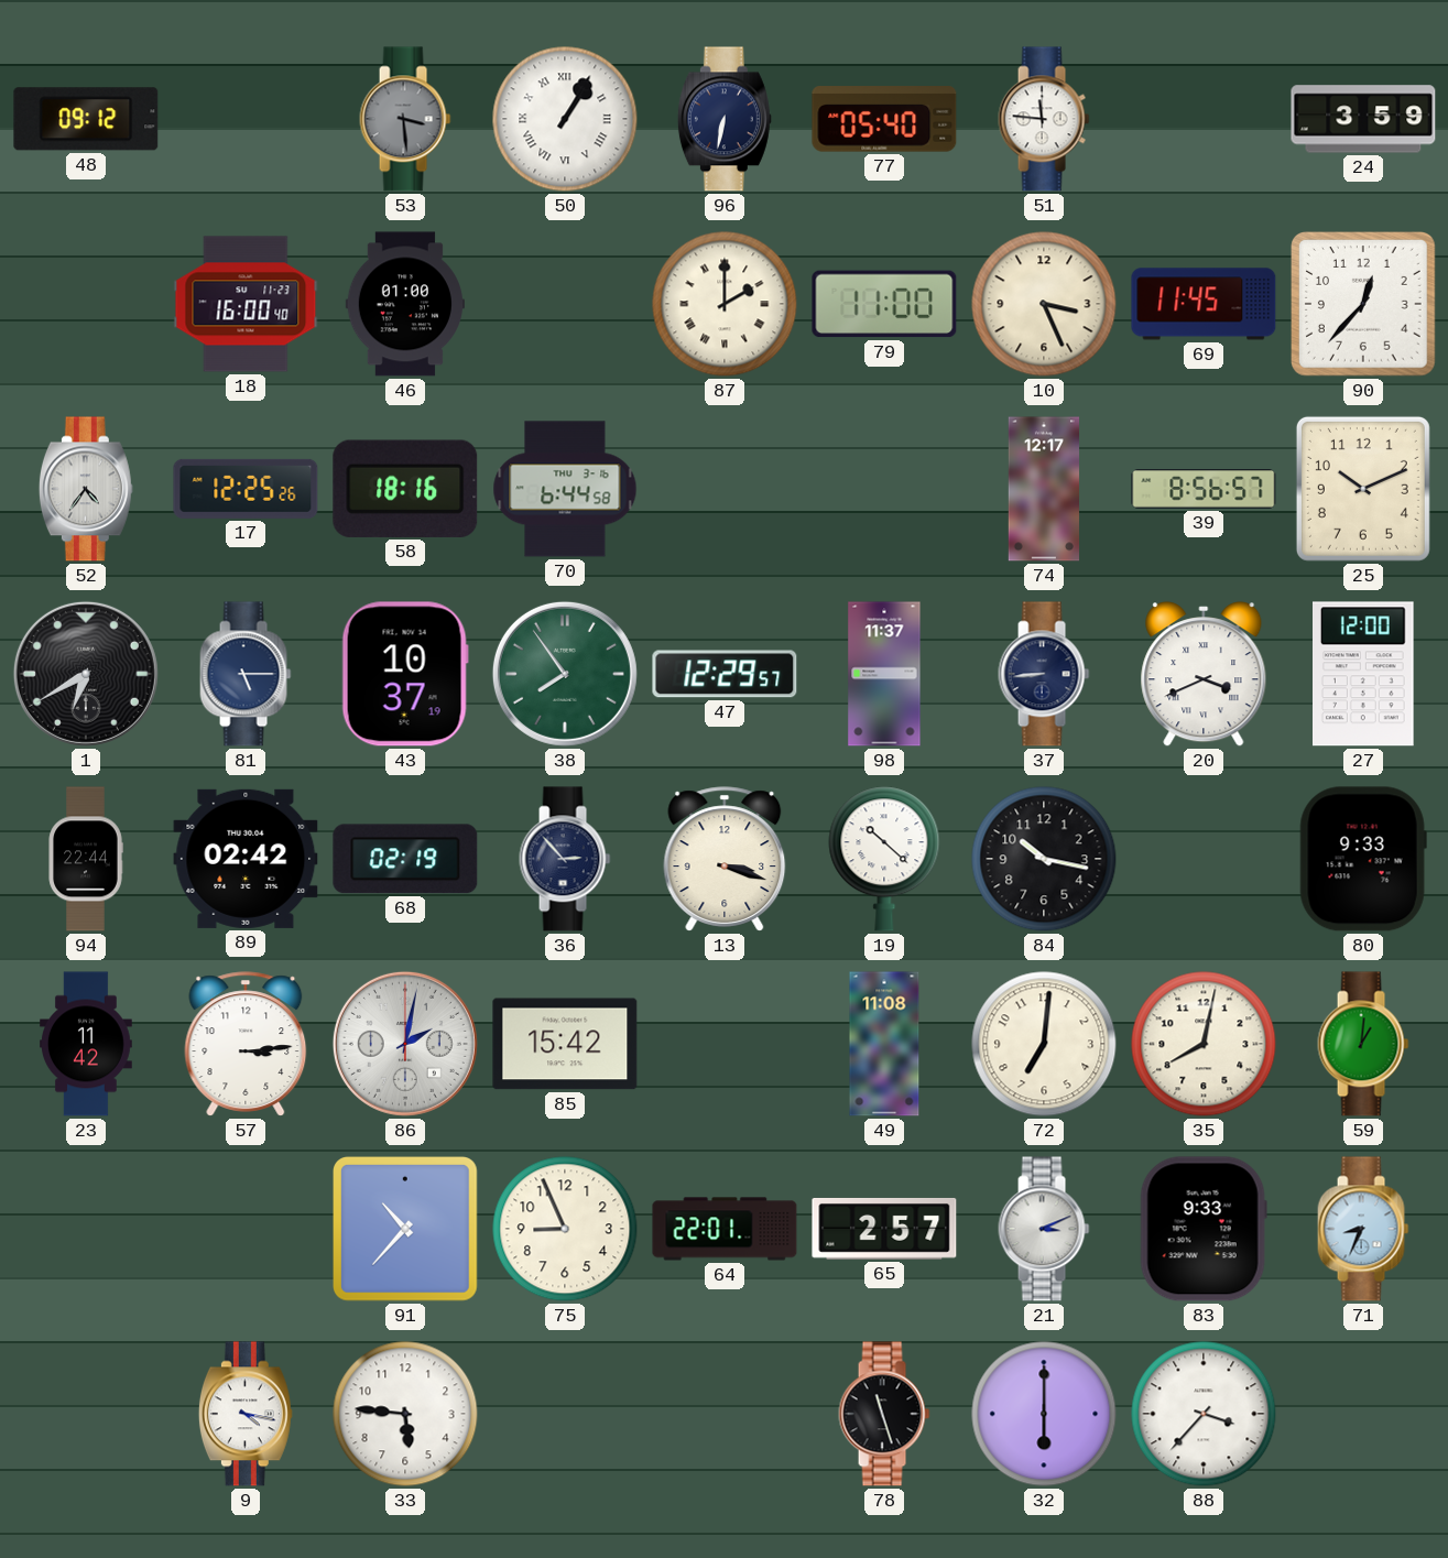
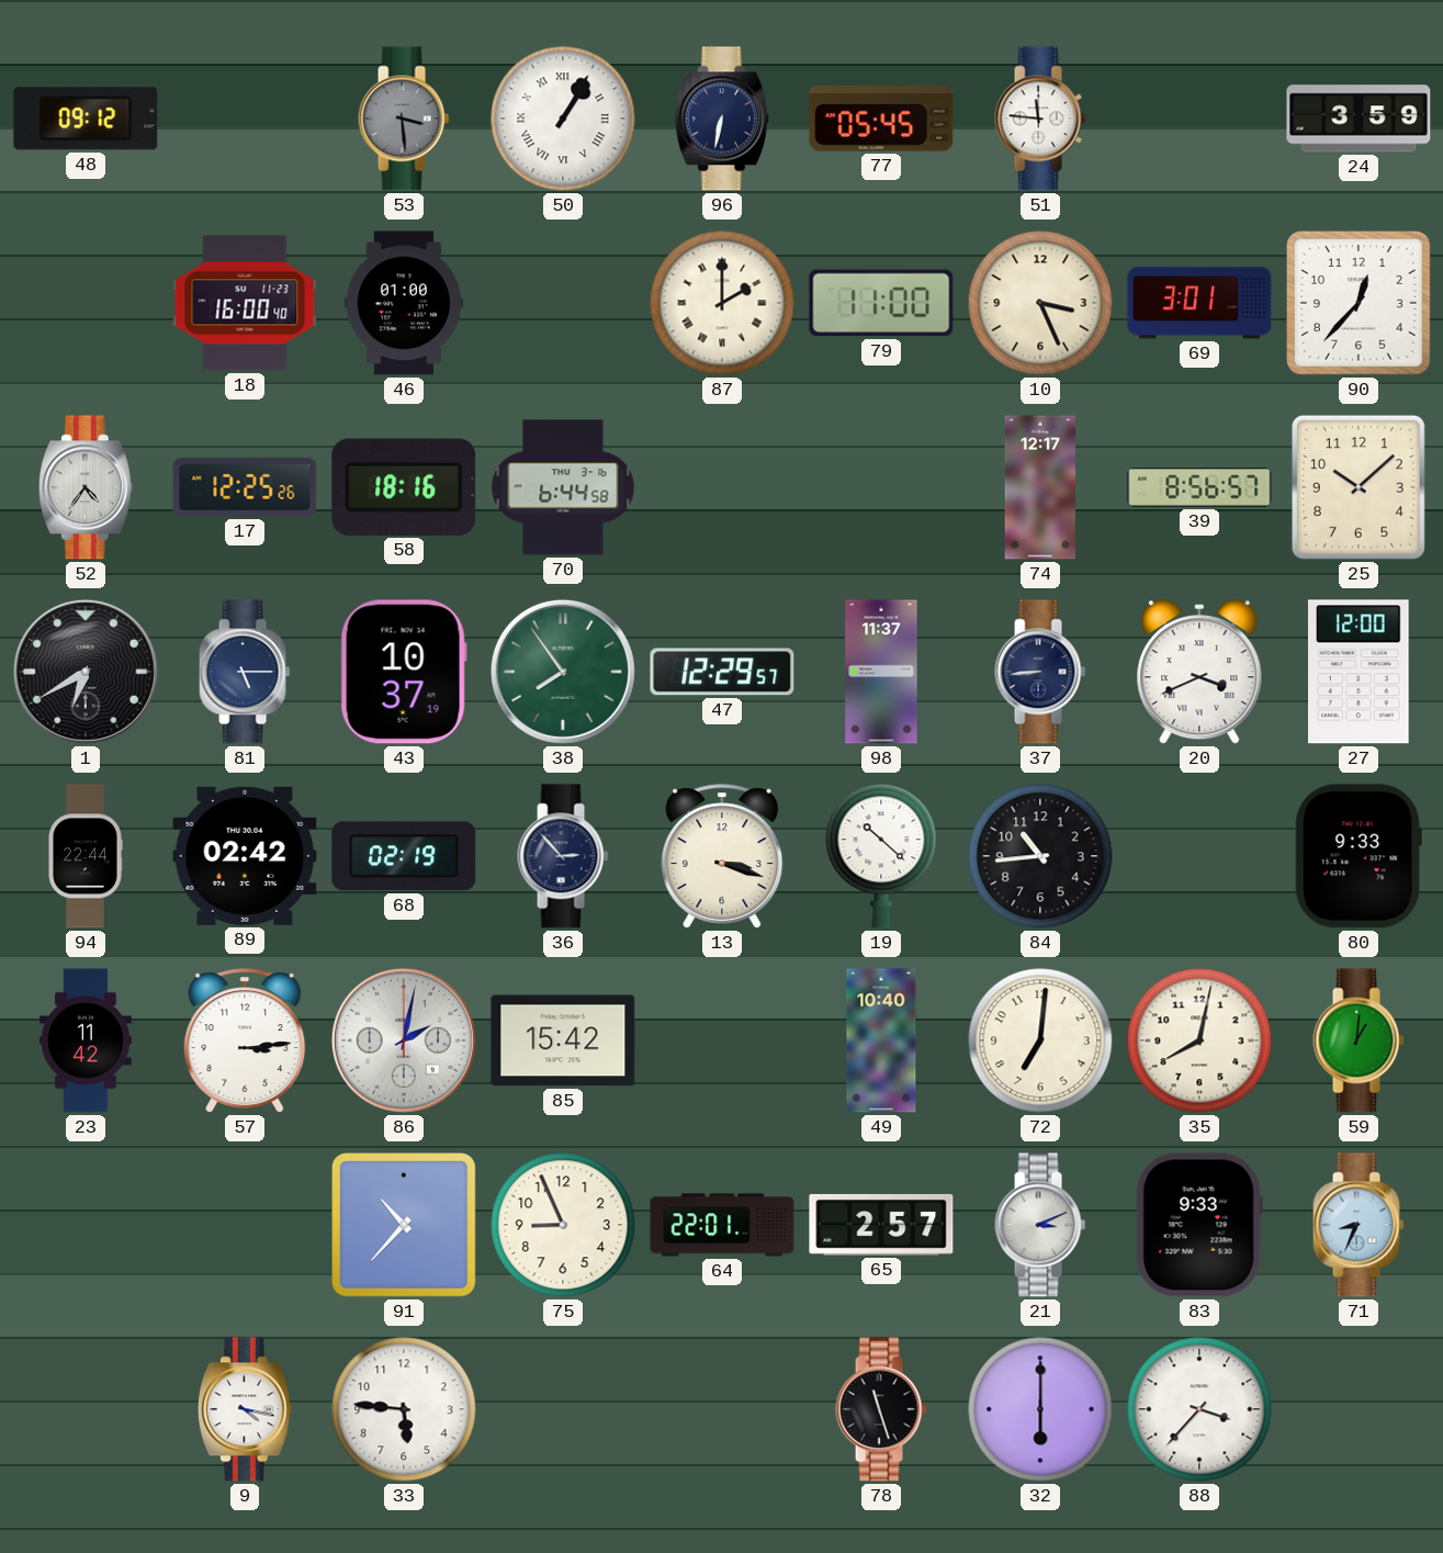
77: 05:40 -> 05:45
69: 11:45 -> 3:01
25: 10:11 -> 10:08
84: 10:17 -> 10:44
49: 11:08 -> 10:40
